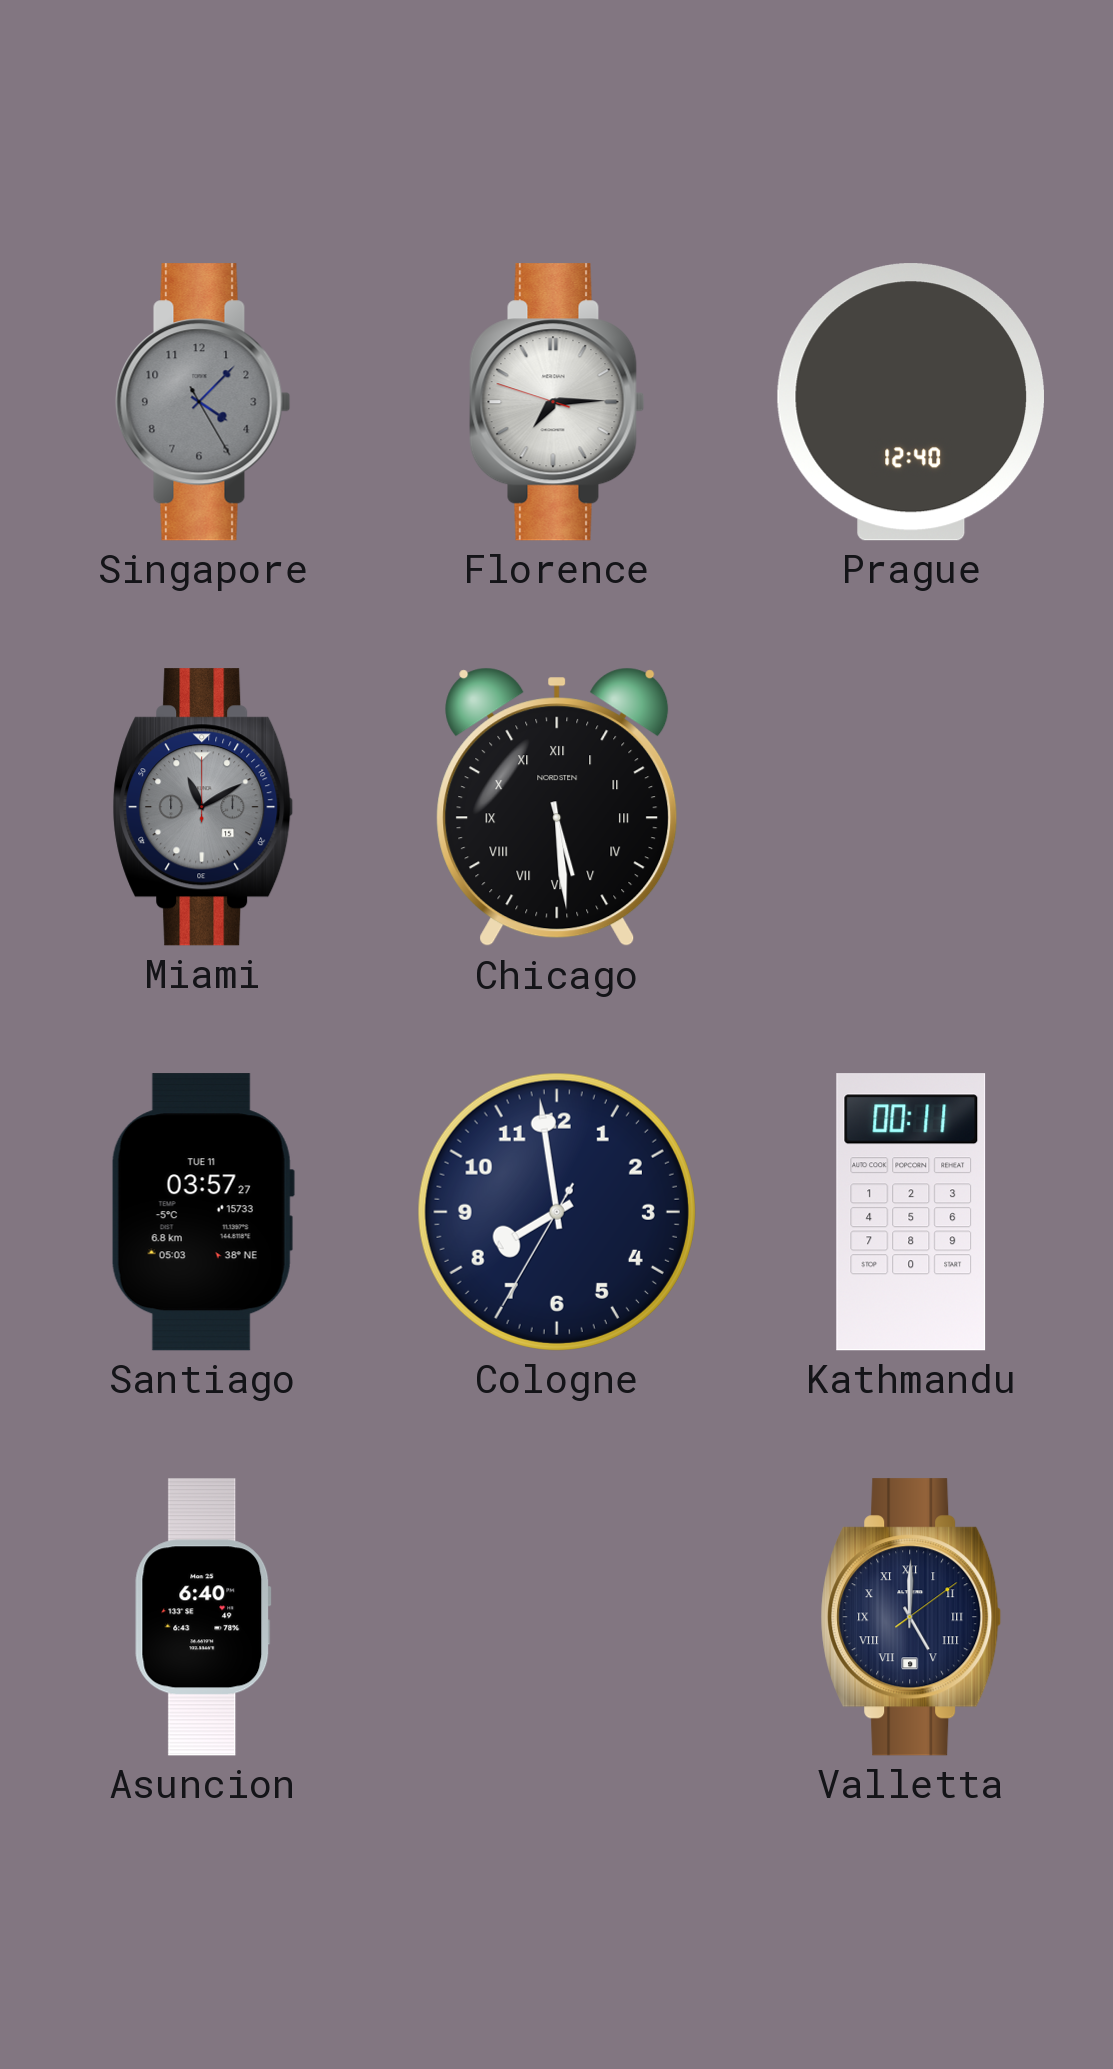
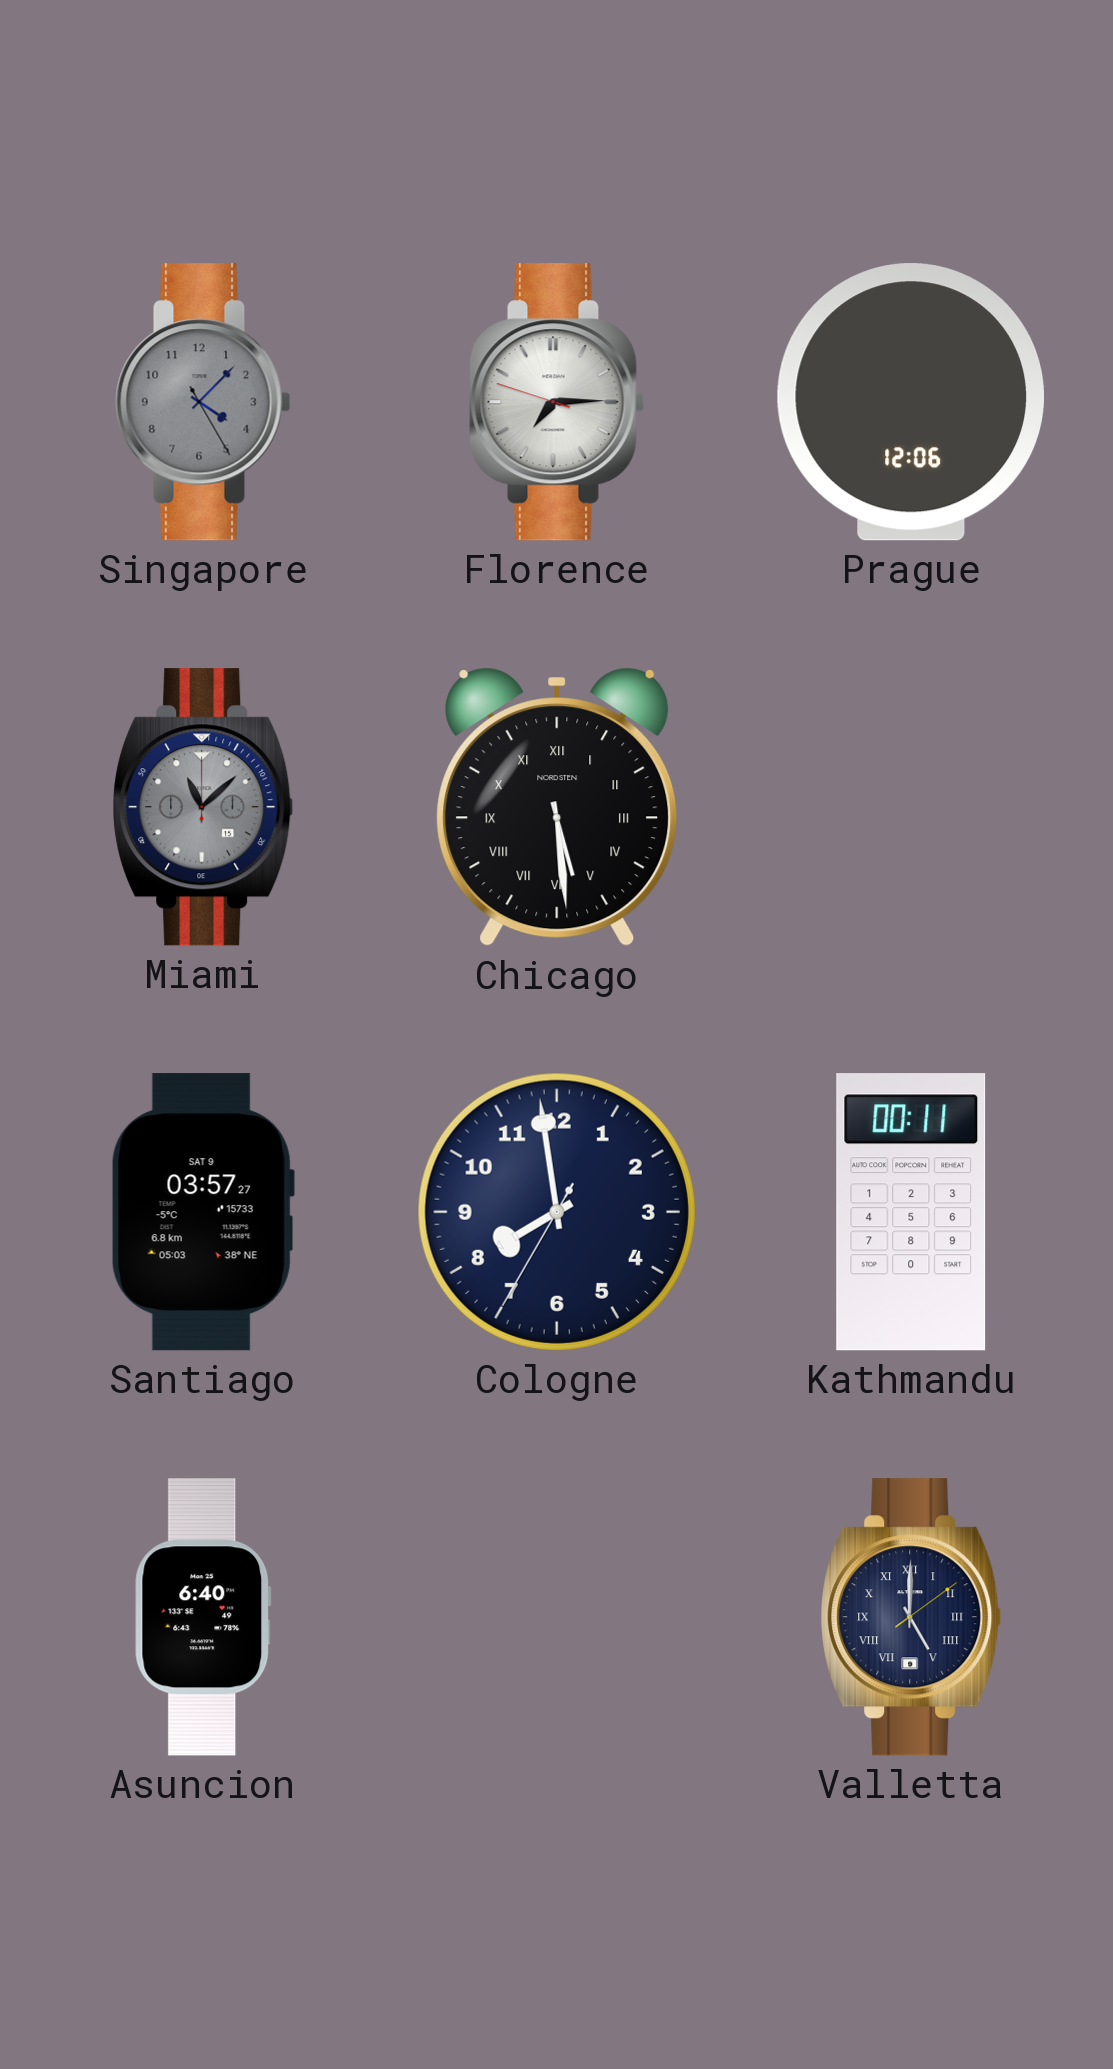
Prague: 12:40 -> 12:06
Miami: 11:10 -> 11:08
Santiago date: TUE 11 -> SAT 9
